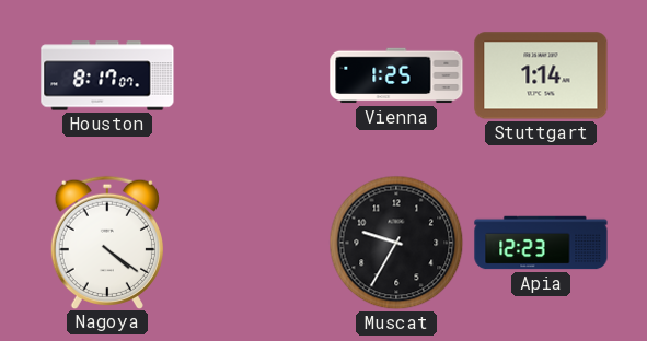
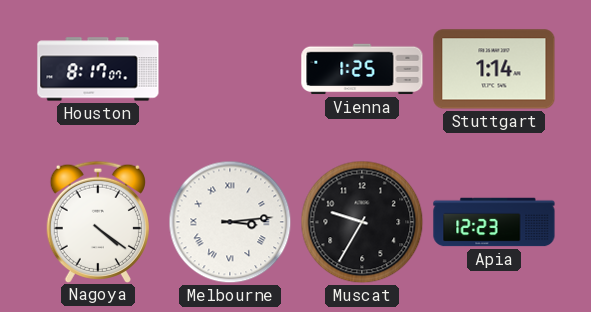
Melbourne: none -> 3:14
